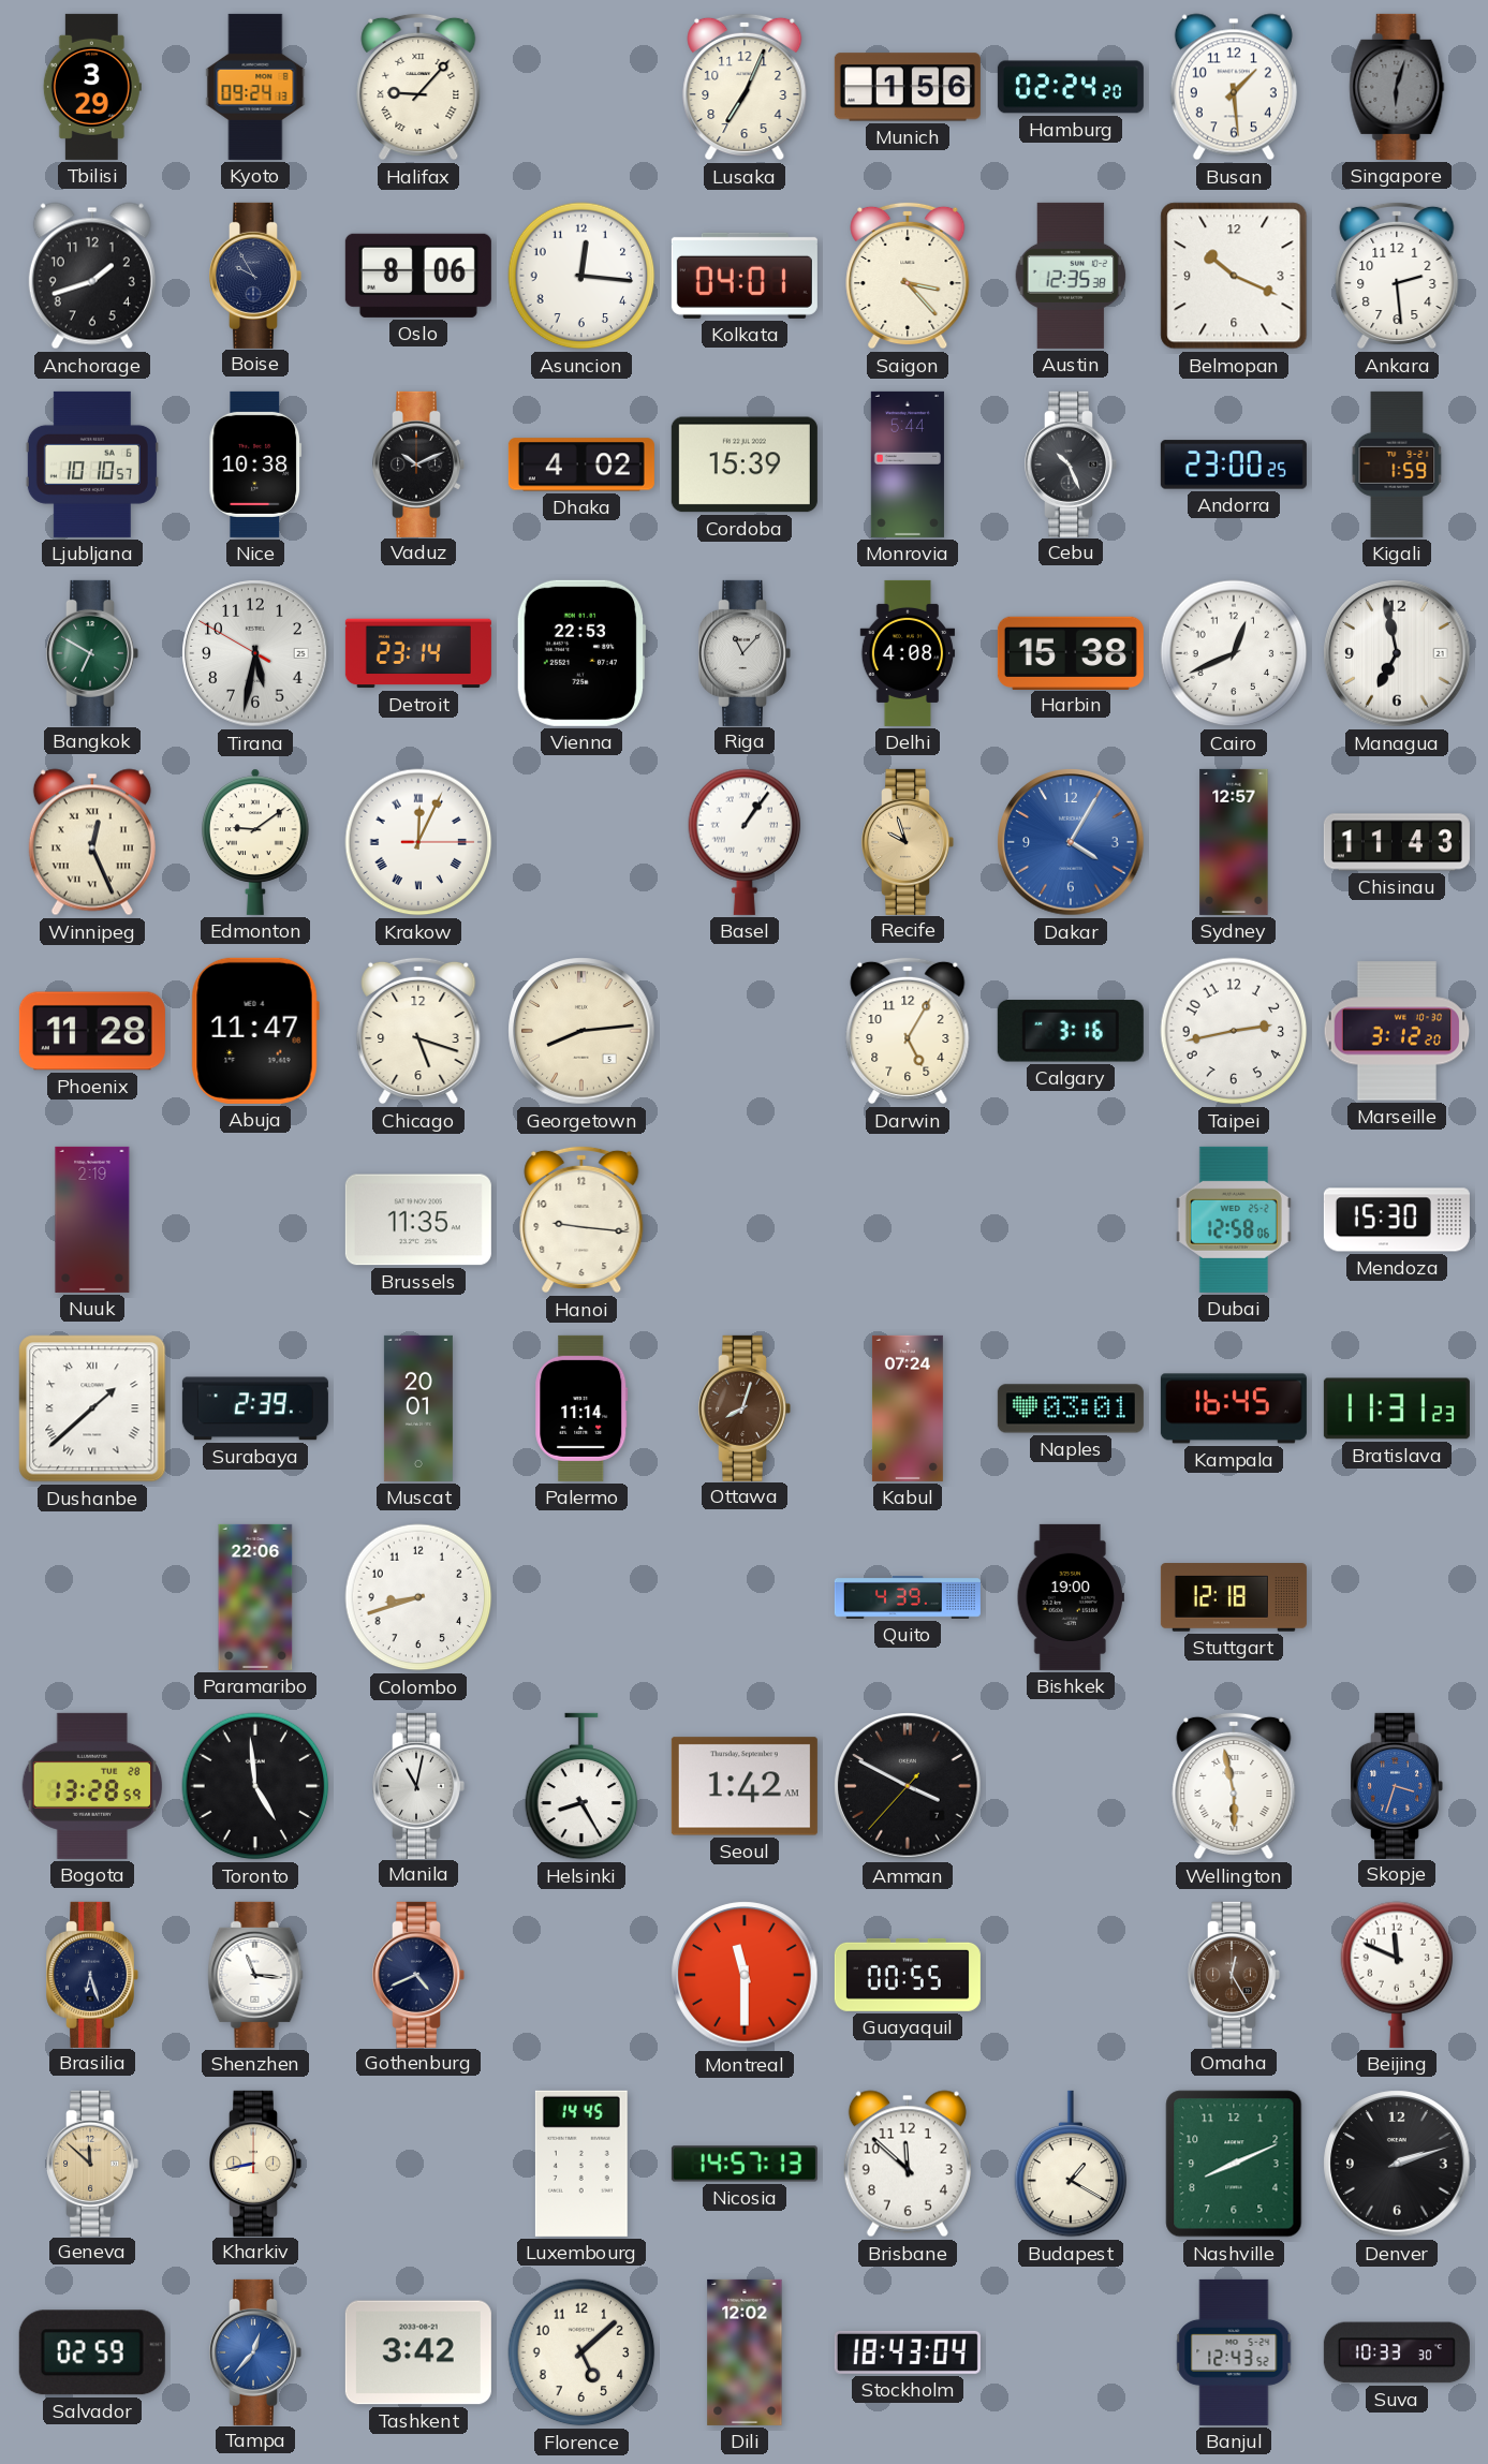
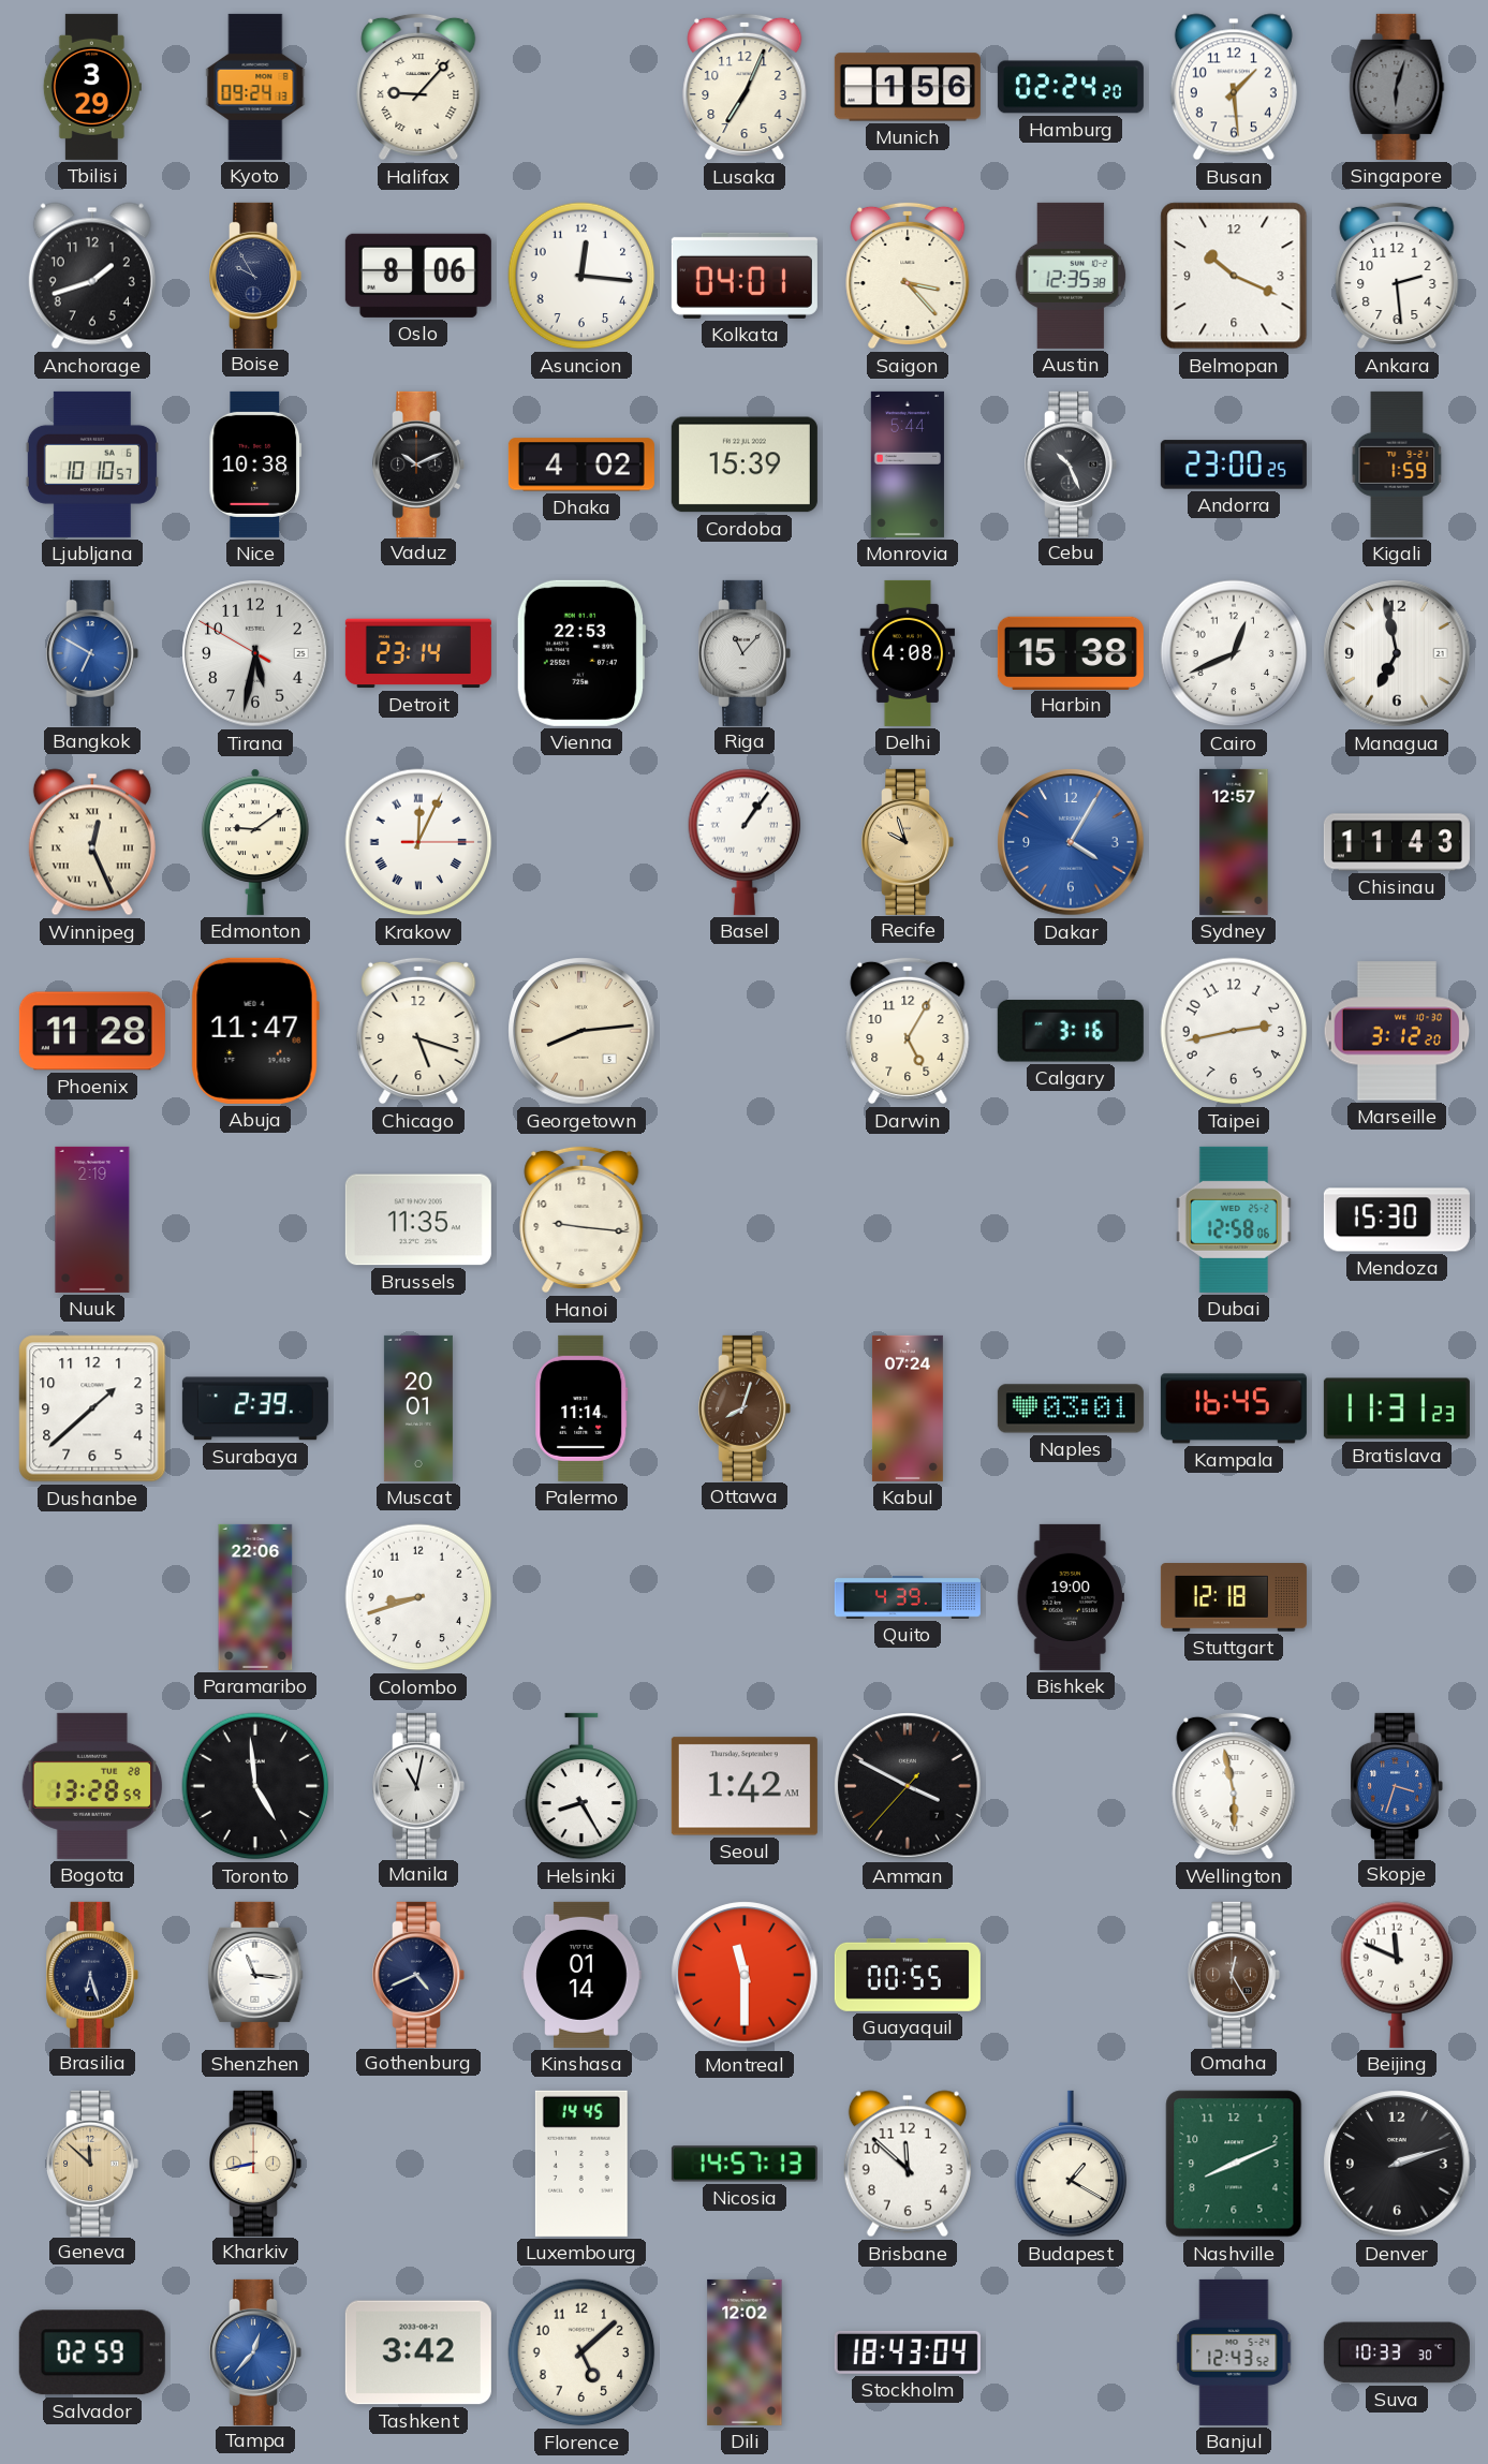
Bangkok dial: green -> blue
Dushanbe numerals: Roman -> Arabic
Kinshasa: none -> 01:14
